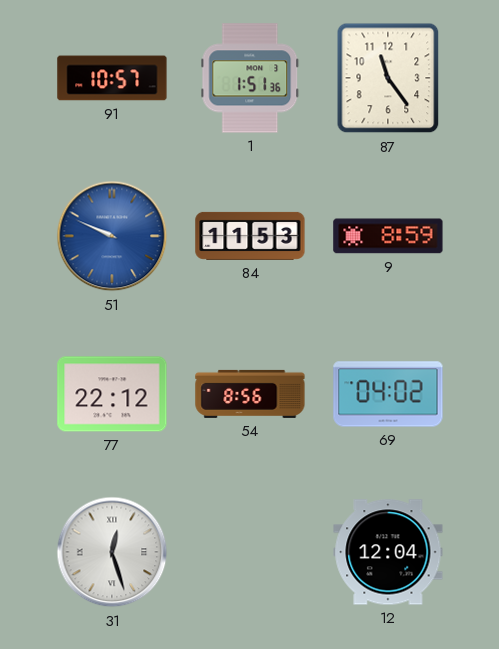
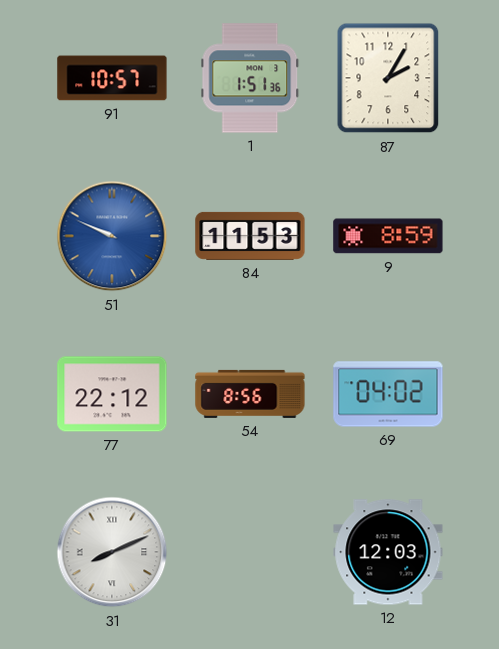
87: 11:24 -> 2:05
31: 12:27 -> 8:11
12: 12:04 -> 12:03
